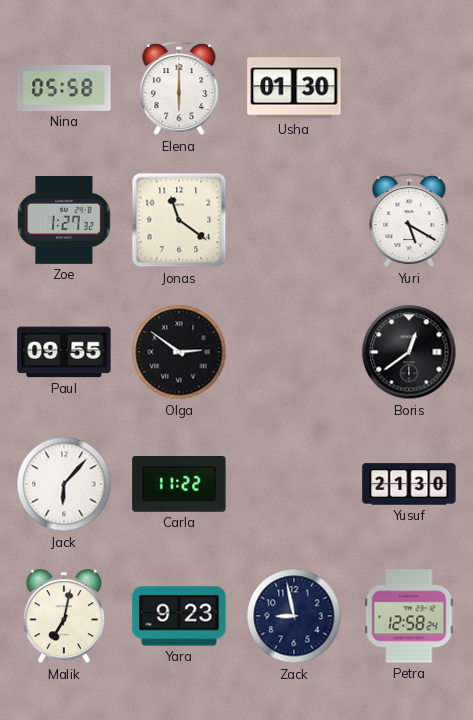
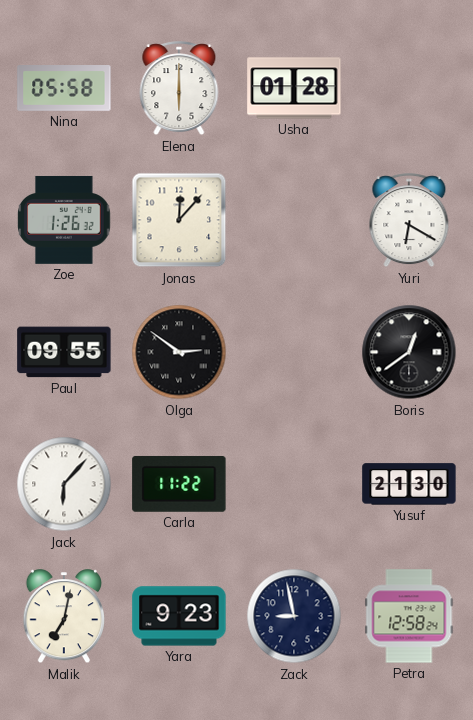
Usha: 01:30 -> 01:28
Zoe: 1:27 -> 1:26
Jonas: 11:21 -> 12:07
Yuri: 5:20 -> 6:20
